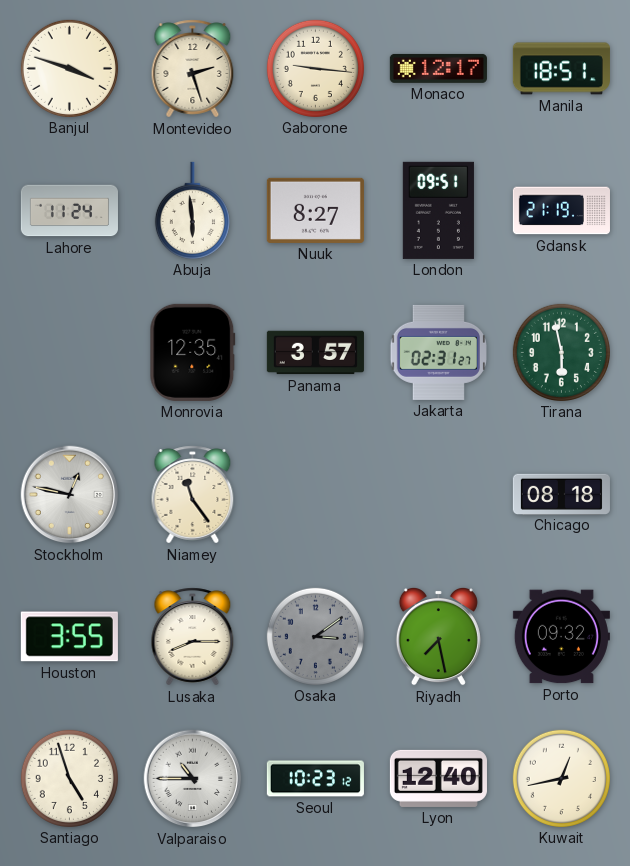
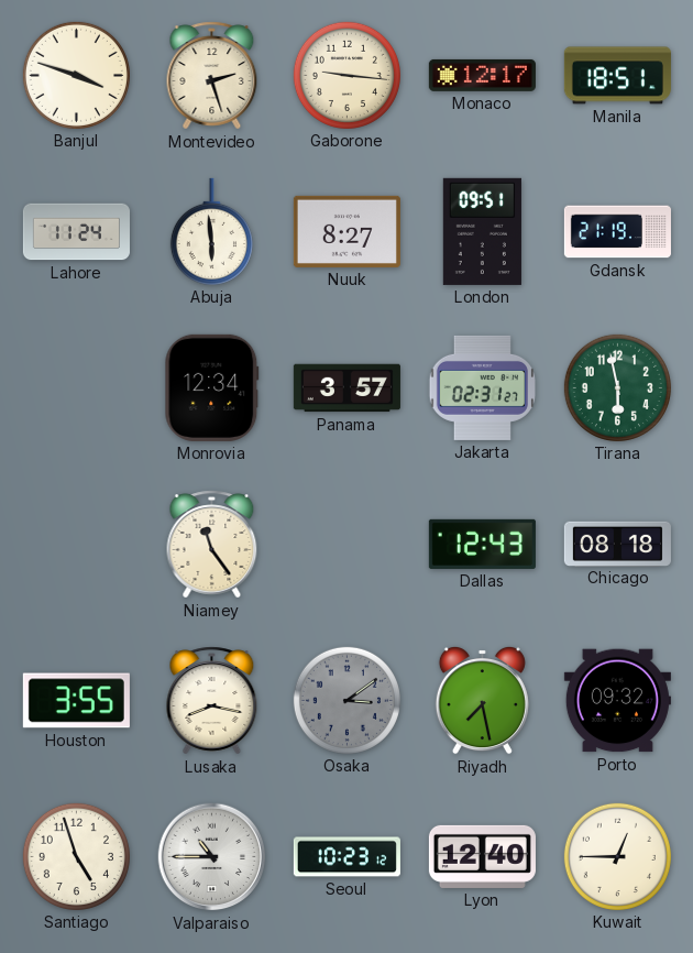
Monrovia: 12:35 -> 12:34
Stockholm: 12:47 -> none
Dallas: none -> 12:43
Lusaka: 8:15 -> 8:17
Kuwait: 12:43 -> 12:45
